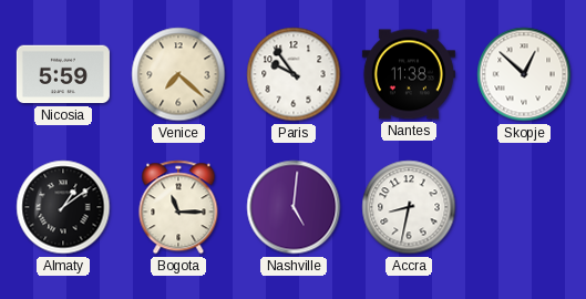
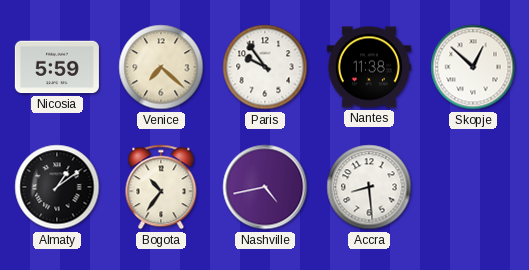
Bogota: 11:15 -> 10:36
Nashville: 5:01 -> 4:43
Accra: 8:32 -> 8:29
